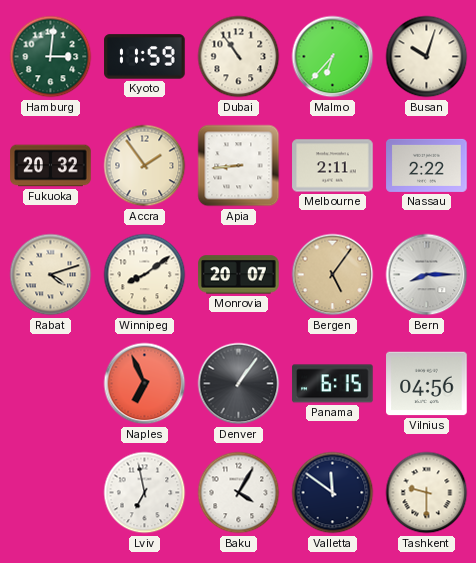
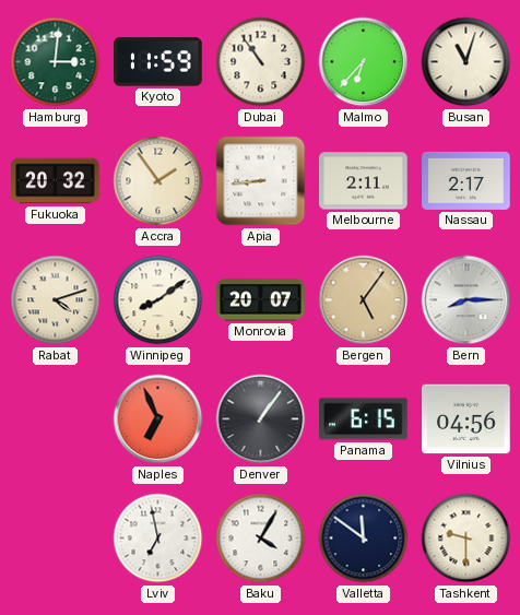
Busan: 10:03 -> 11:03
Nassau: 2:22 -> 2:17
